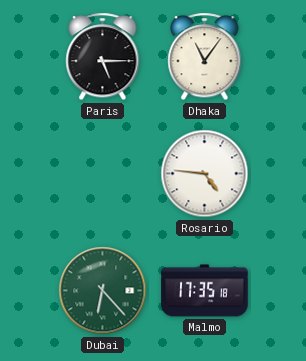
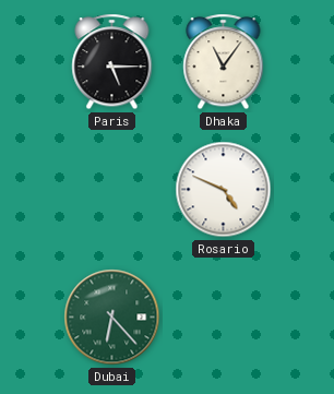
Rosario: 4:46 -> 4:49
Malmo: 17:35 -> none
